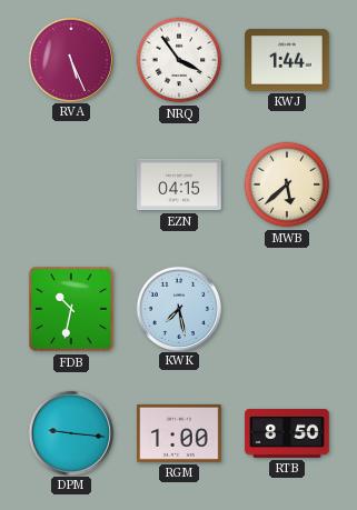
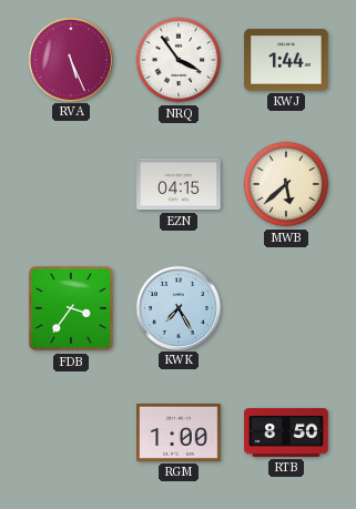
FDB: 10:32 -> 3:36
KWK: 7:28 -> 7:25
DPM: 9:16 -> none
